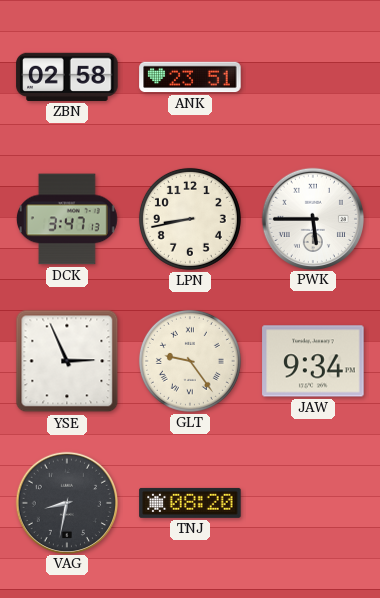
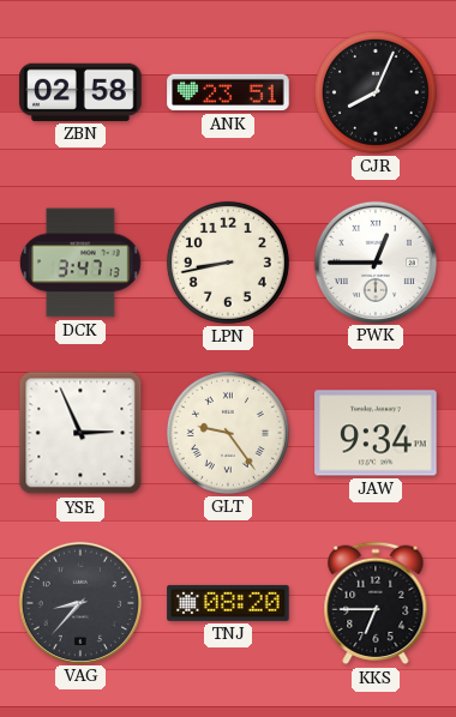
CJR: none -> 8:04
PWK: 5:45 -> 12:45
VAG: 8:32 -> 8:37
KKS: none -> 6:45
